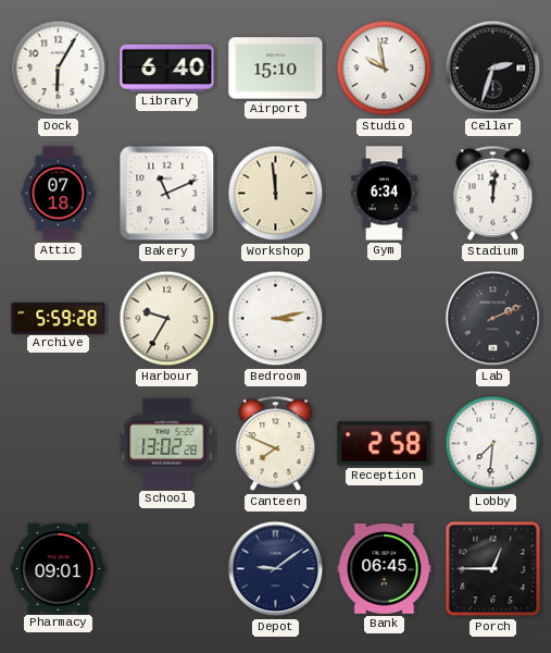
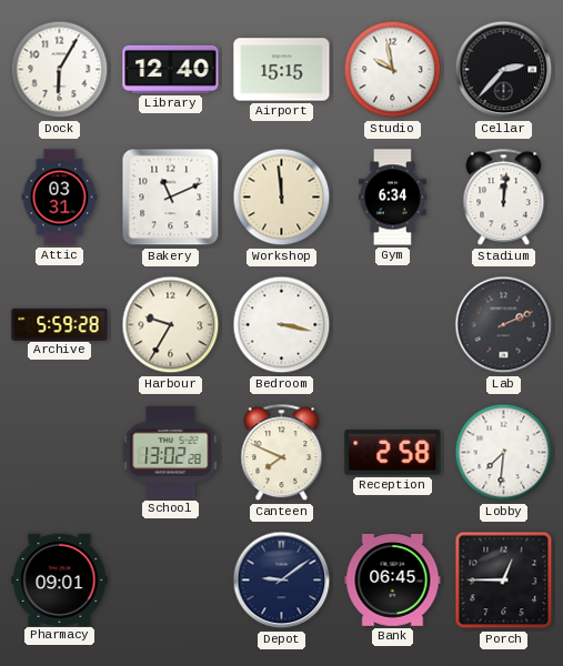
Library: 6:40 -> 12:40
Airport: 15:10 -> 15:15
Cellar: 2:33 -> 2:37
Attic: 07:18 -> 03:31
Bedroom: 3:13 -> 3:17
